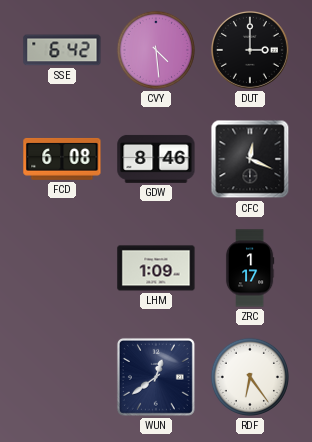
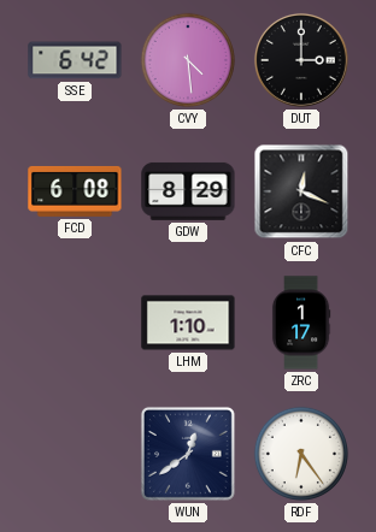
GDW: 8:46 -> 8:29
LHM: 1:09 -> 1:10
